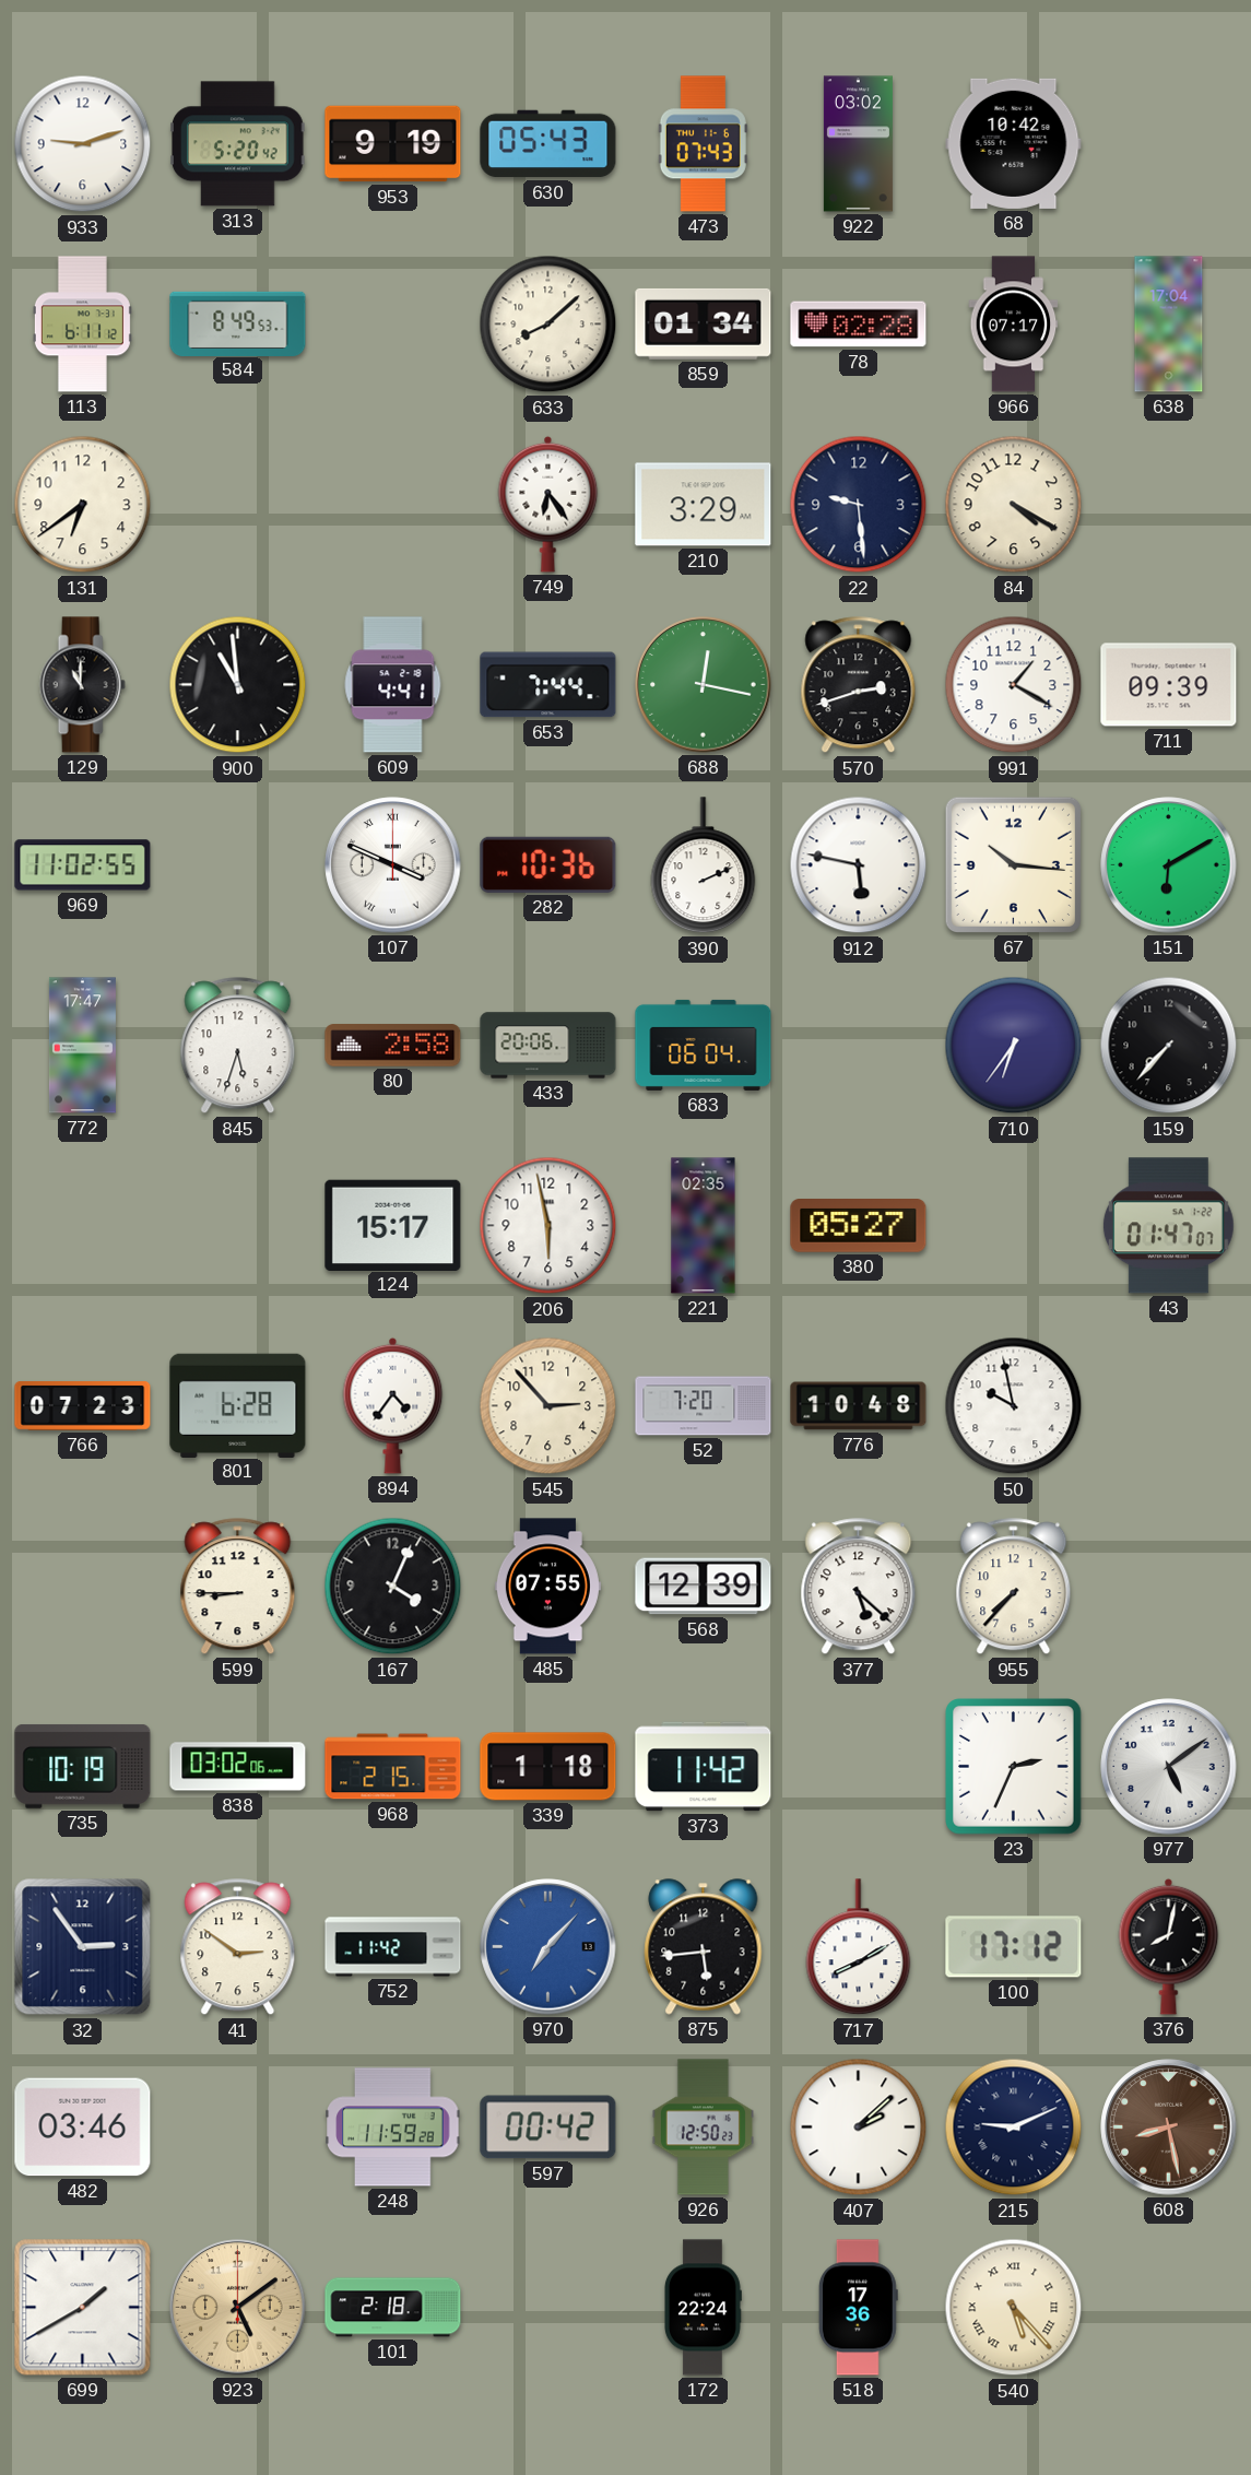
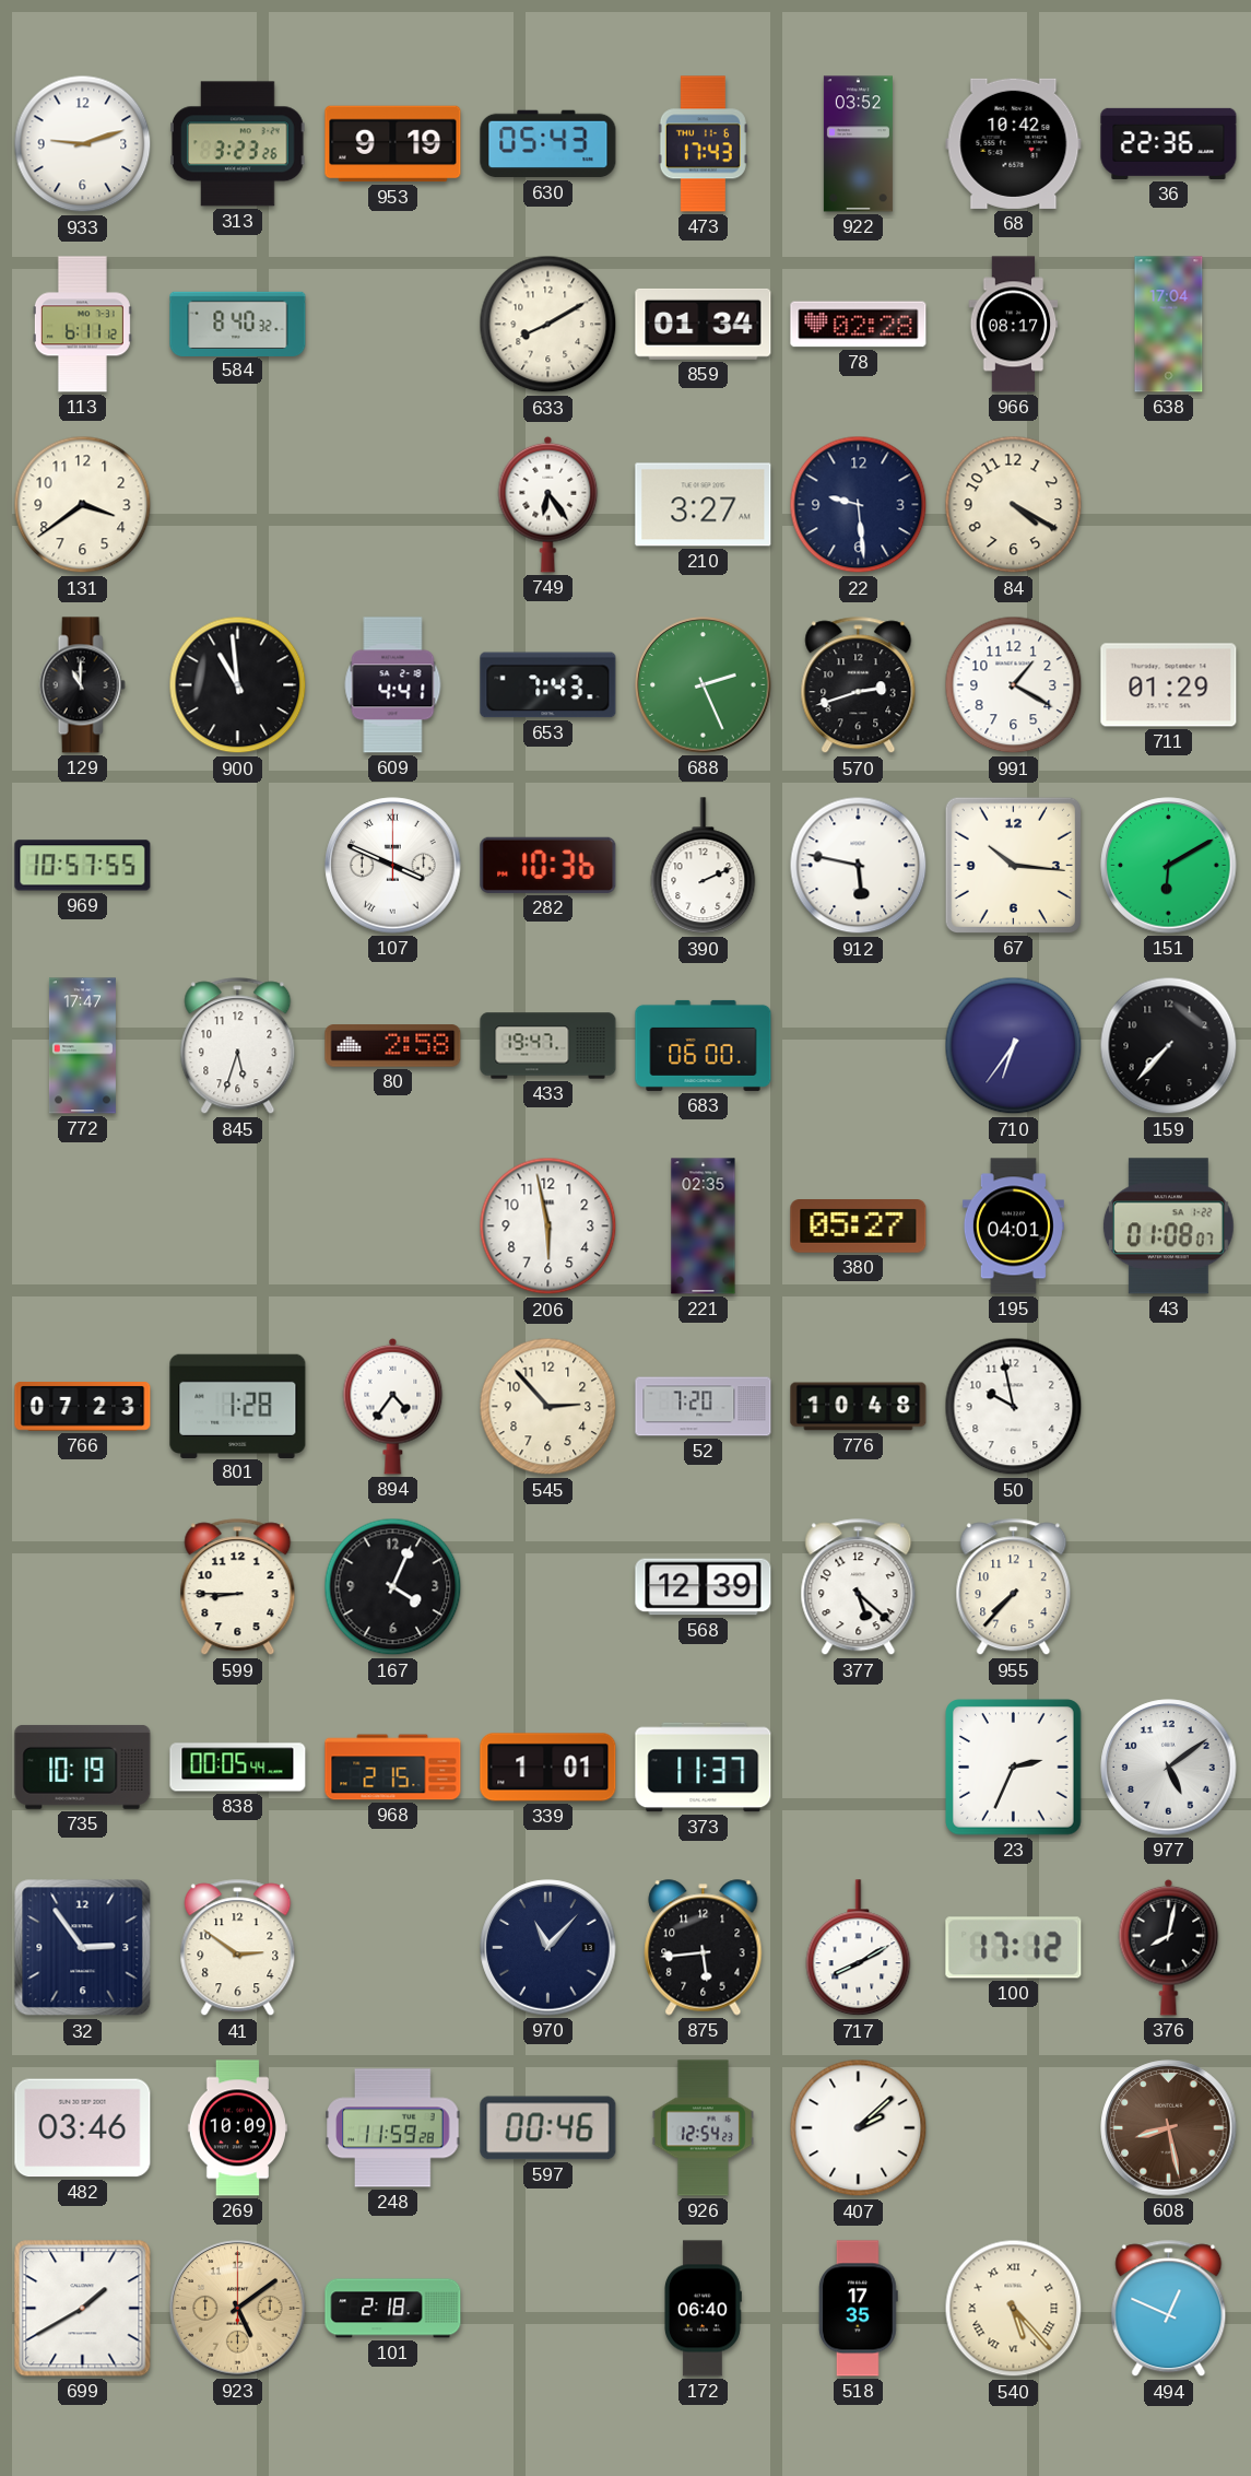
313: 5:20 -> 3:23
473: 07:43 -> 17:43
922: 03:02 -> 03:52
36: none -> 22:36
584: 8:49 -> 8:40
633: 8:08 -> 8:10
966: 07:17 -> 08:17
131: 6:39 -> 3:39
210: 3:29 -> 3:27
653: 7:44 -> 7:43
688: 12:17 -> 2:26
711: 09:39 -> 01:29
969: 11:02 -> 10:57
433: 20:06 -> 19:47
683: 06:04 -> 06:00
124: 15:17 -> none
195: none -> 04:01
43: 01:47 -> 01:08
801: 6:28 -> 1:28
485: 07:55 -> none
838: 03:02 -> 00:05
339: 1:18 -> 1:01
373: 11:42 -> 11:37
752: 11:42 -> none
970: 7:07 -> 11:07
970 dial: blue -> navy
269: none -> 10:09
597: 00:42 -> 00:46
926: 12:50 -> 12:54
215: 9:11 -> none
172: 22:24 -> 06:40
518: 17:36 -> 17:35
494: none -> 12:49
